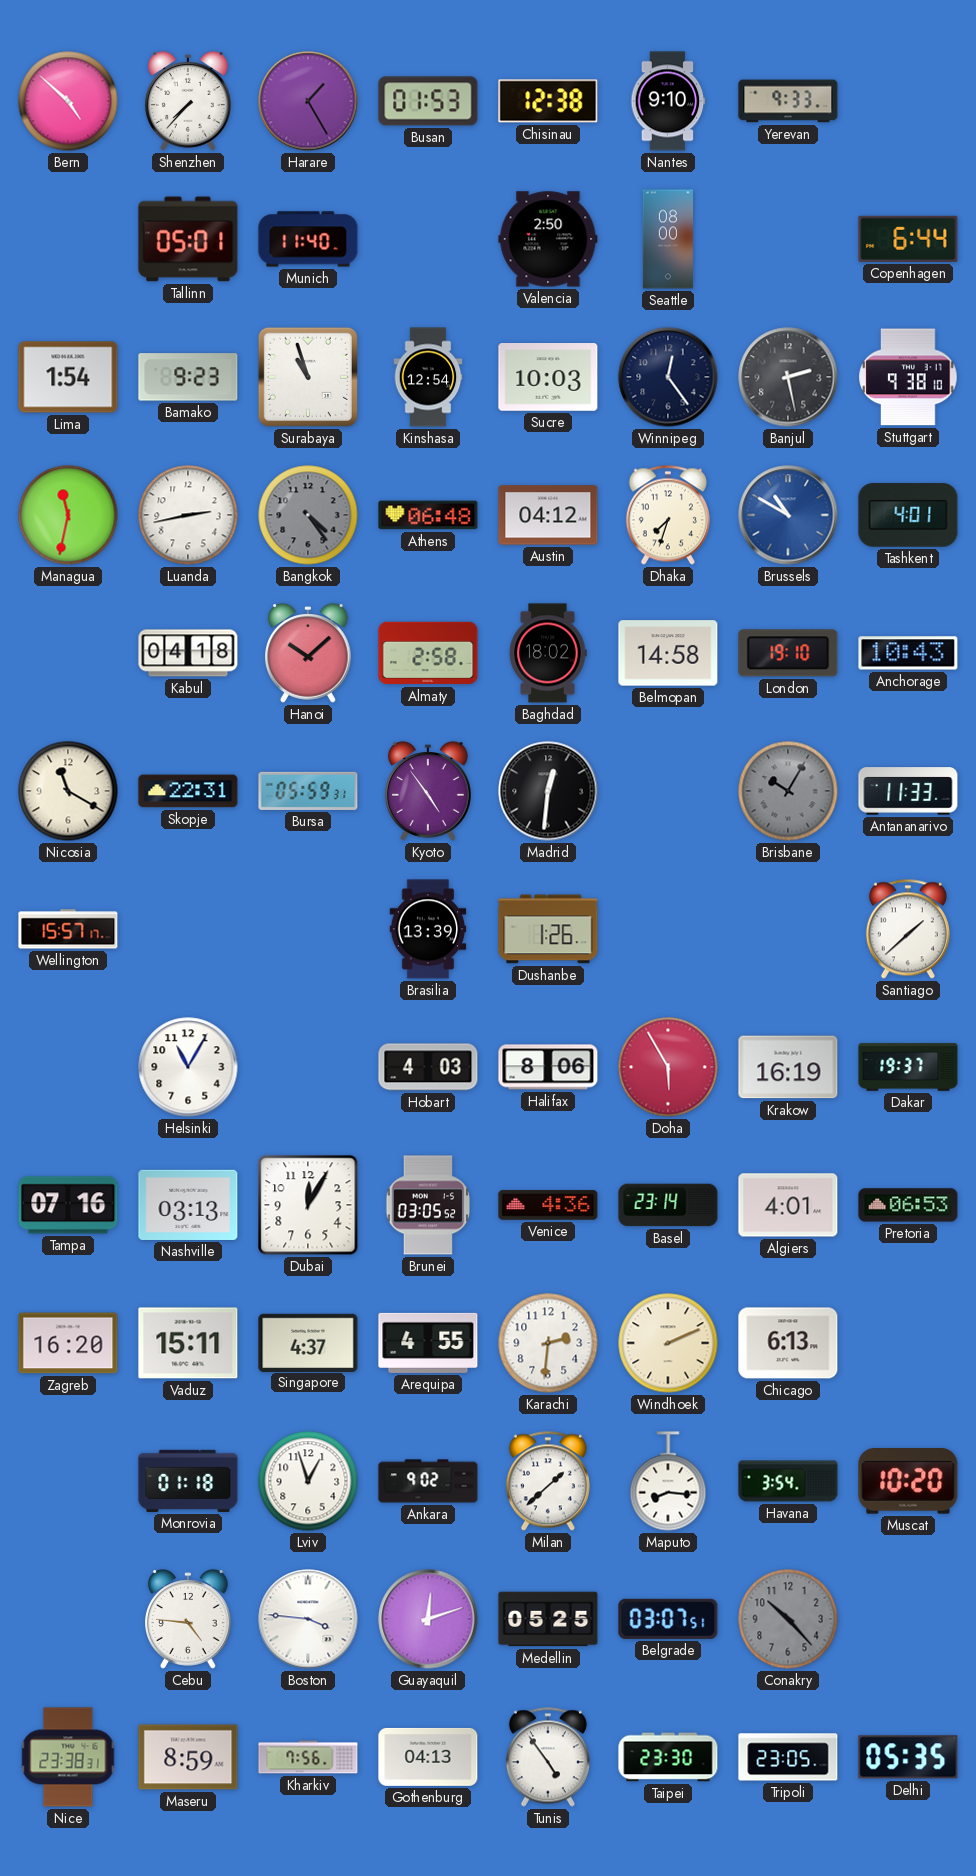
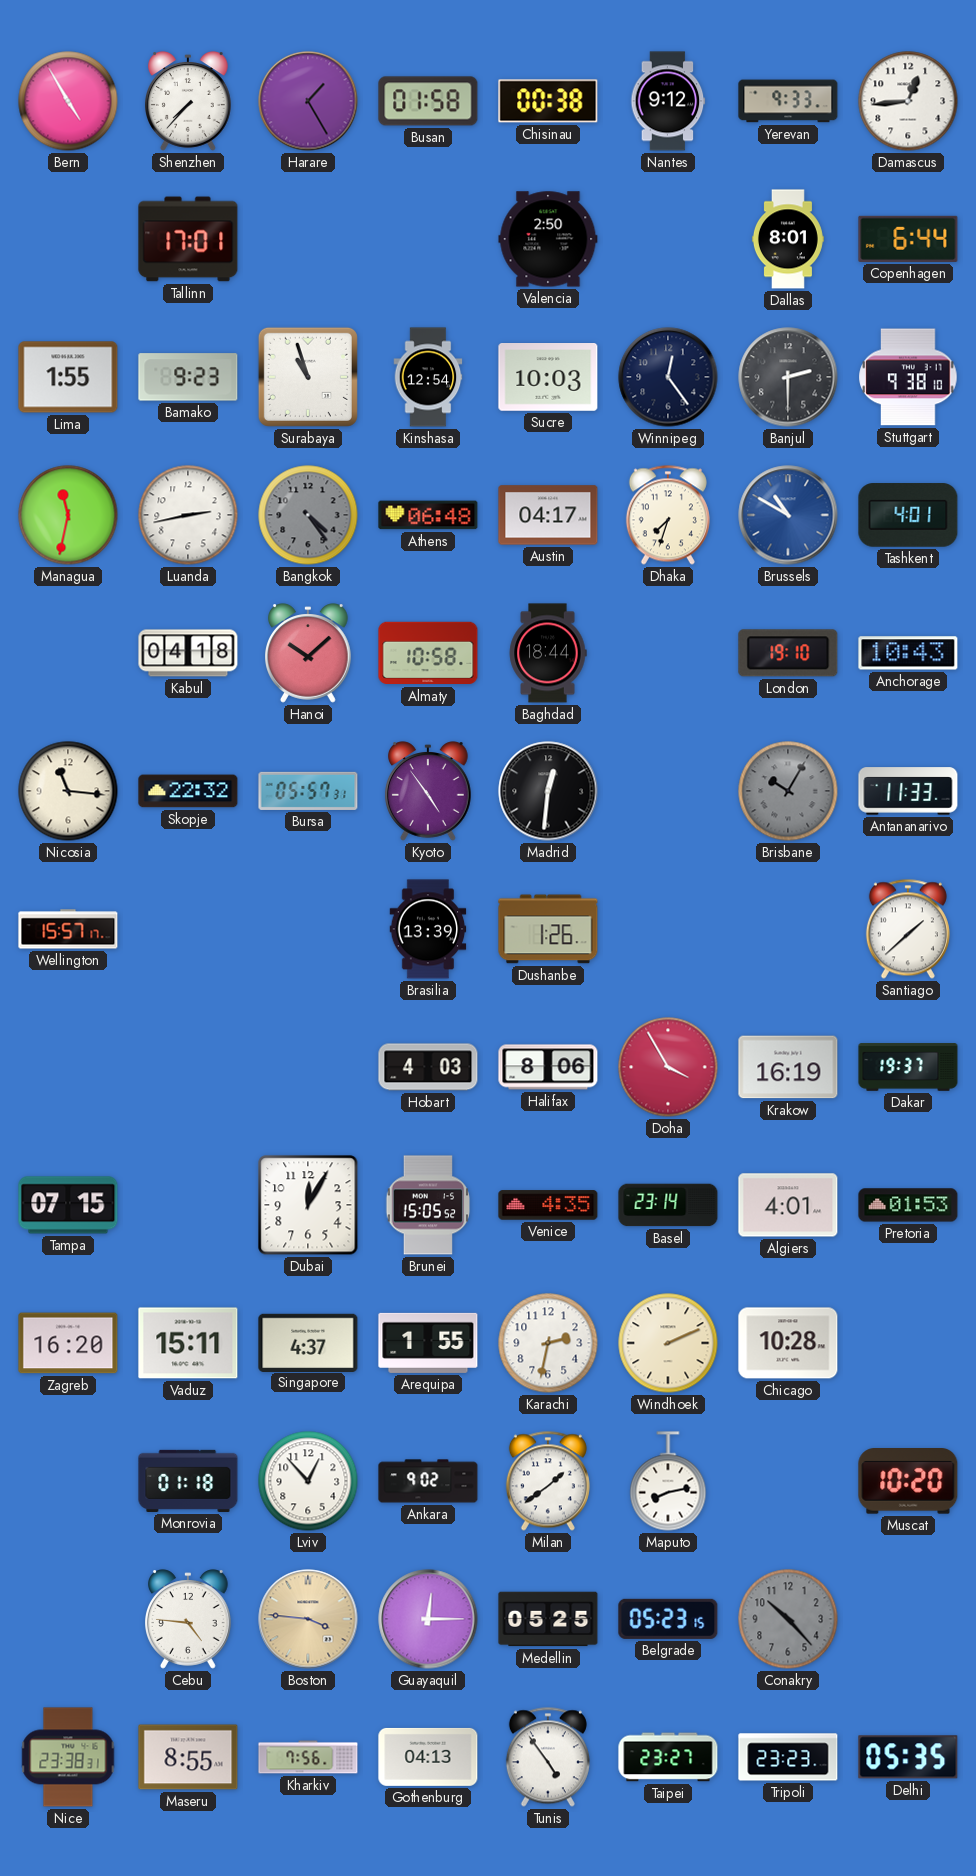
Bern: 4:52 -> 4:55
Busan: 01:53 -> 01:58
Chisinau: 12:38 -> 00:38
Nantes: 9:10 -> 9:12
Damascus: none -> 12:44
Tallinn: 05:01 -> 17:01
Munich: 11:40 -> none
Seattle: 08:00 -> none
Dallas: none -> 8:01
Lima: 1:54 -> 1:55
Banjul: 2:28 -> 2:30
Austin: 04:12 -> 04:17
Almaty: 2:58 -> 10:58
Baghdad: 18:02 -> 18:44
Belmopan: 14:58 -> none
Nicosia: 11:20 -> 11:16
Skopje: 22:31 -> 22:32
Bursa: 05:59 -> 05:57
Helsinki: 11:05 -> none
Doha: 5:55 -> 3:55
Tampa: 07:16 -> 07:15
Nashville: 03:13 -> none
Brunei: 03:05 -> 15:05
Venice: 4:36 -> 4:35
Pretoria: 06:53 -> 01:53
Arequipa: 4:55 -> 1:55
Karachi: 2:31 -> 2:32
Chicago: 6:13 -> 10:28
Lviv: 12:57 -> 12:53
Milan: 1:38 -> 1:39
Maputo: 8:16 -> 8:13
Havana: 3:54 -> none
Boston dial: white -> champagne
Guayaquil: 12:12 -> 12:15
Belgrade: 03:07 -> 05:23
Maseru: 8:59 -> 8:55
Taipei: 23:30 -> 23:27
Tripoli: 23:05 -> 23:23
